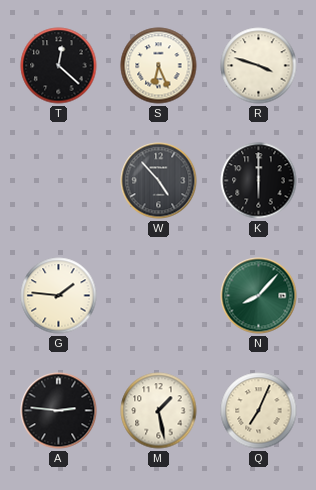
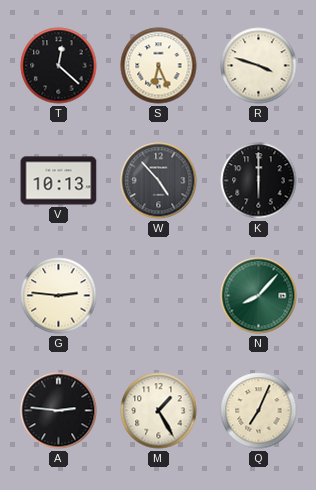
V: none -> 10:13
G: 1:46 -> 2:46
M: 1:28 -> 1:25
